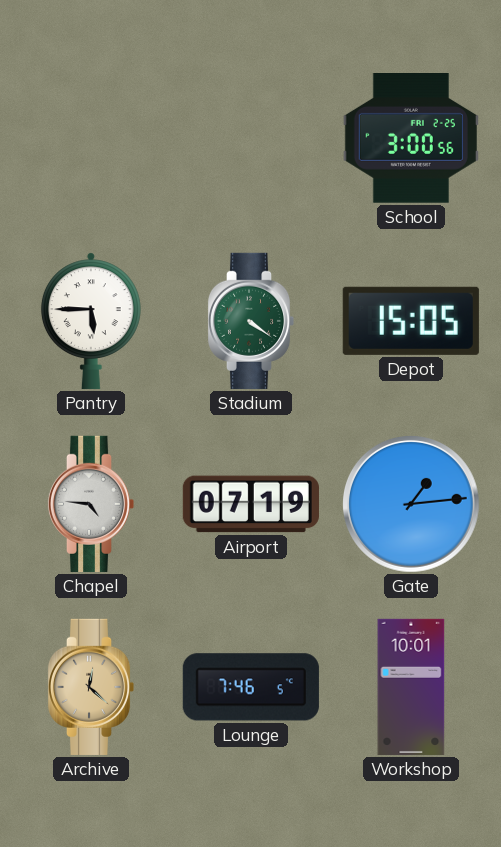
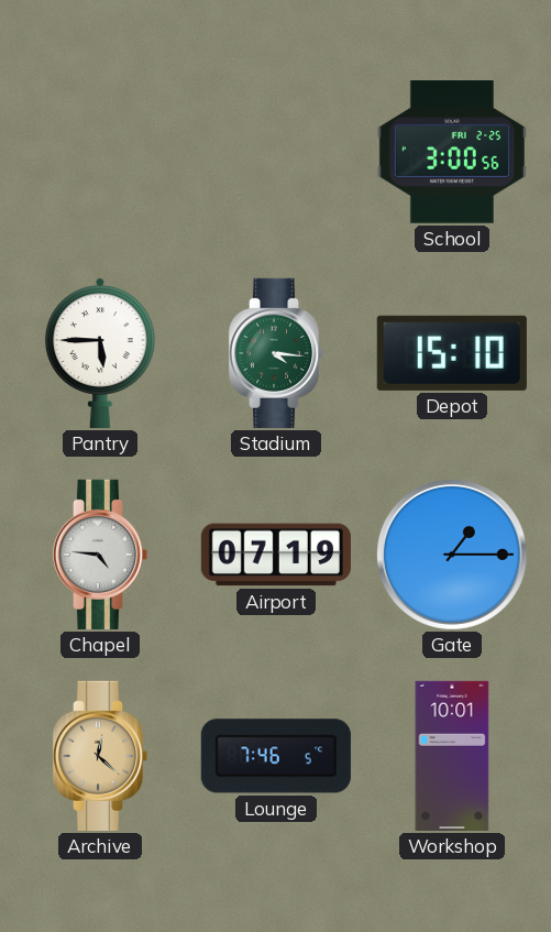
Stadium: 4:21 -> 4:16
Depot: 15:05 -> 15:10
Gate: 1:14 -> 1:15
